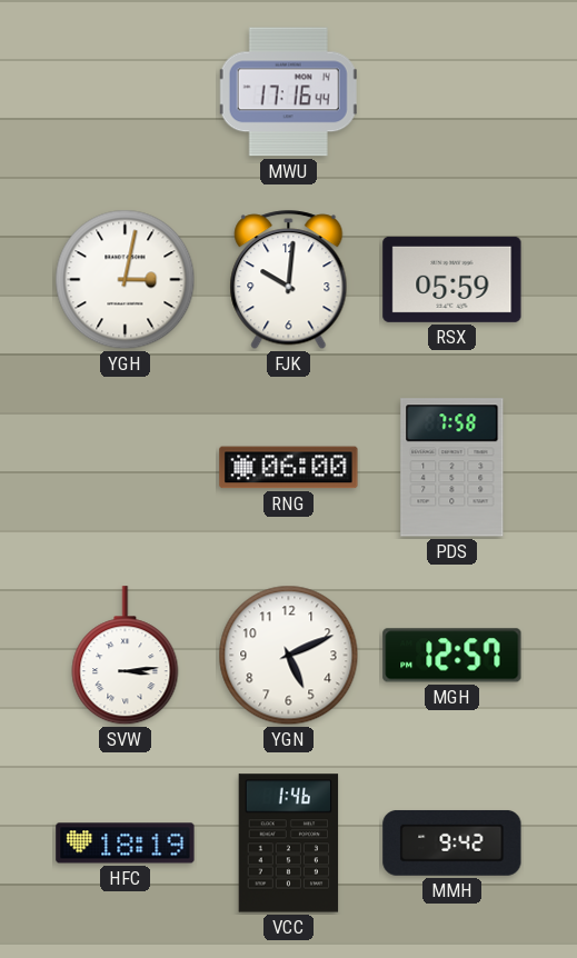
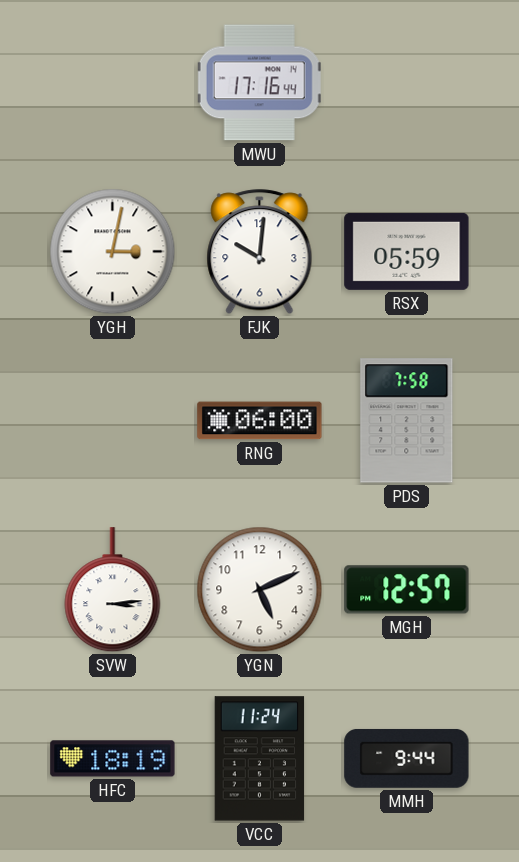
VCC: 1:46 -> 11:24
MMH: 9:42 -> 9:44
